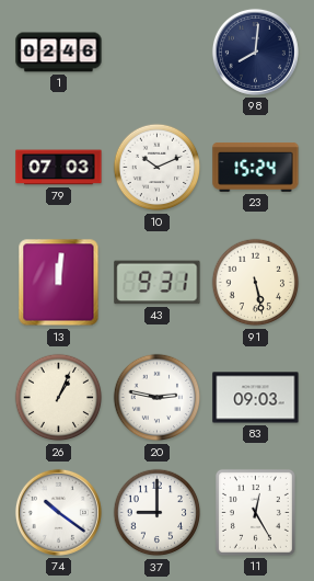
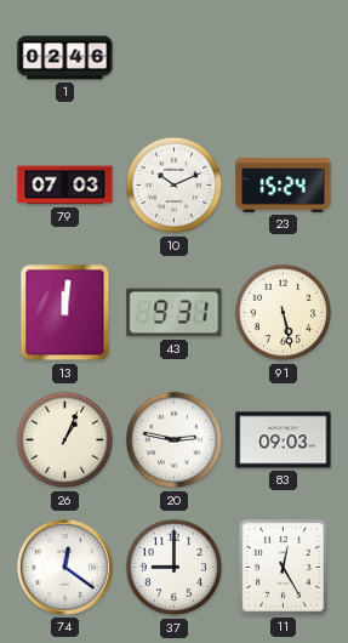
98: 8:01 -> none
74: 10:21 -> 12:21
